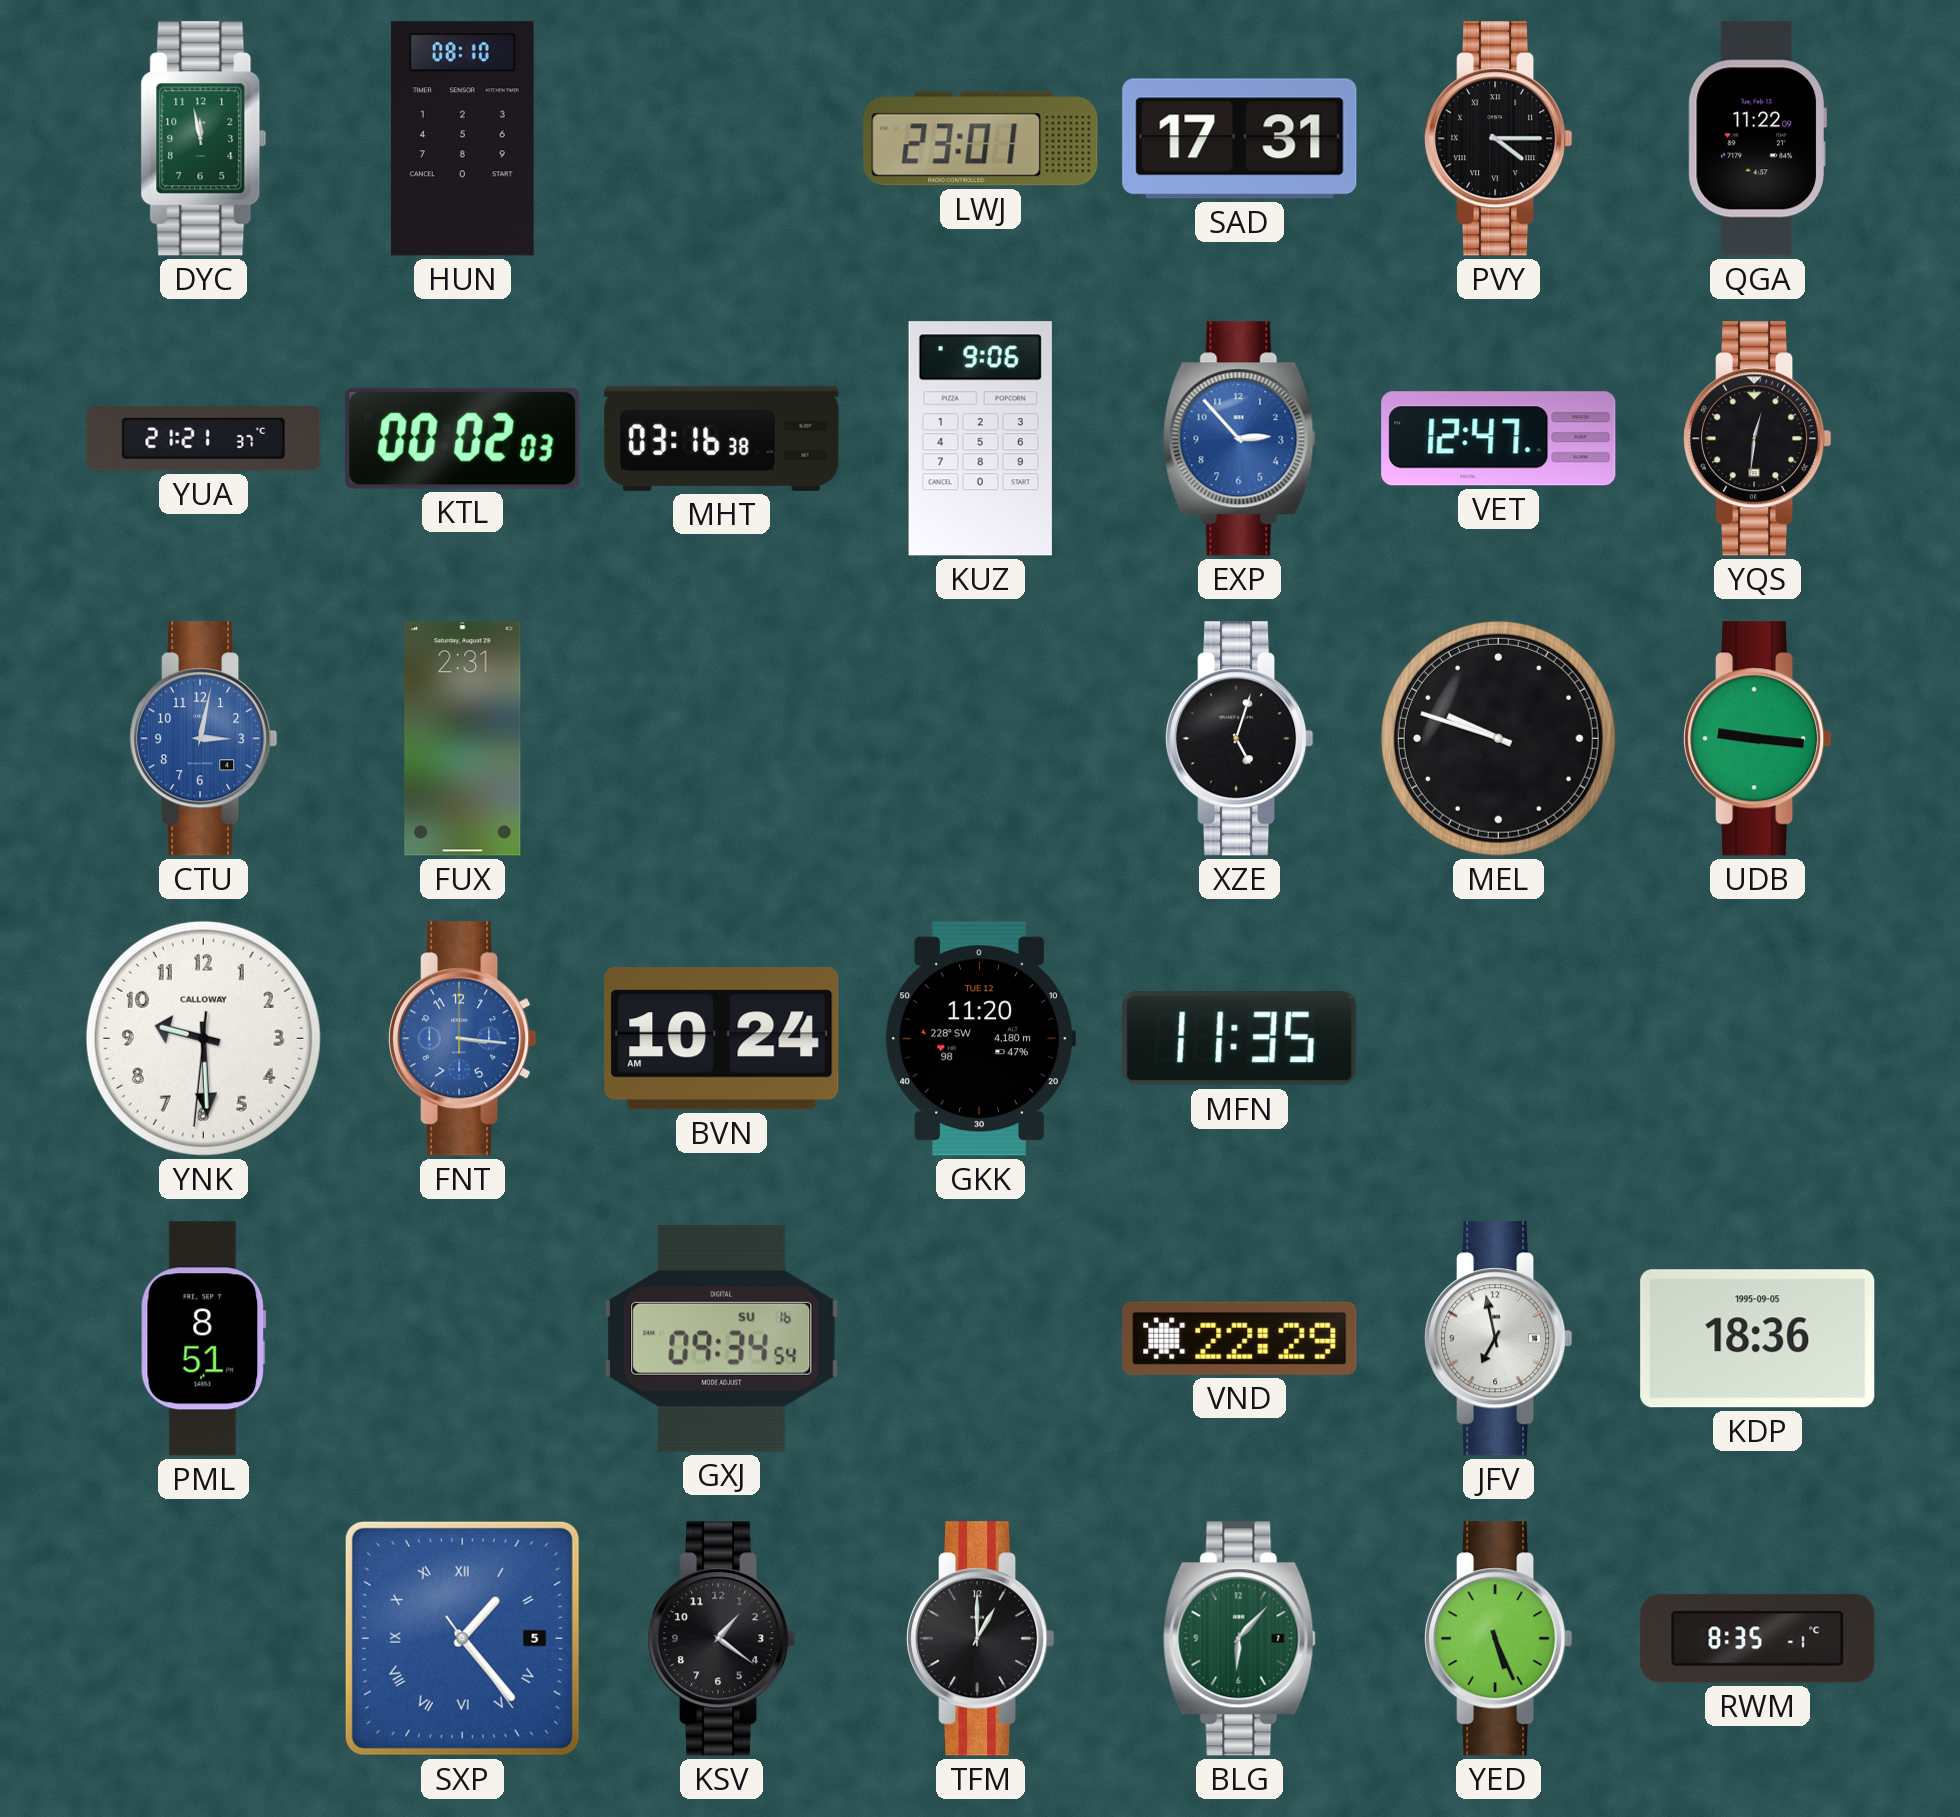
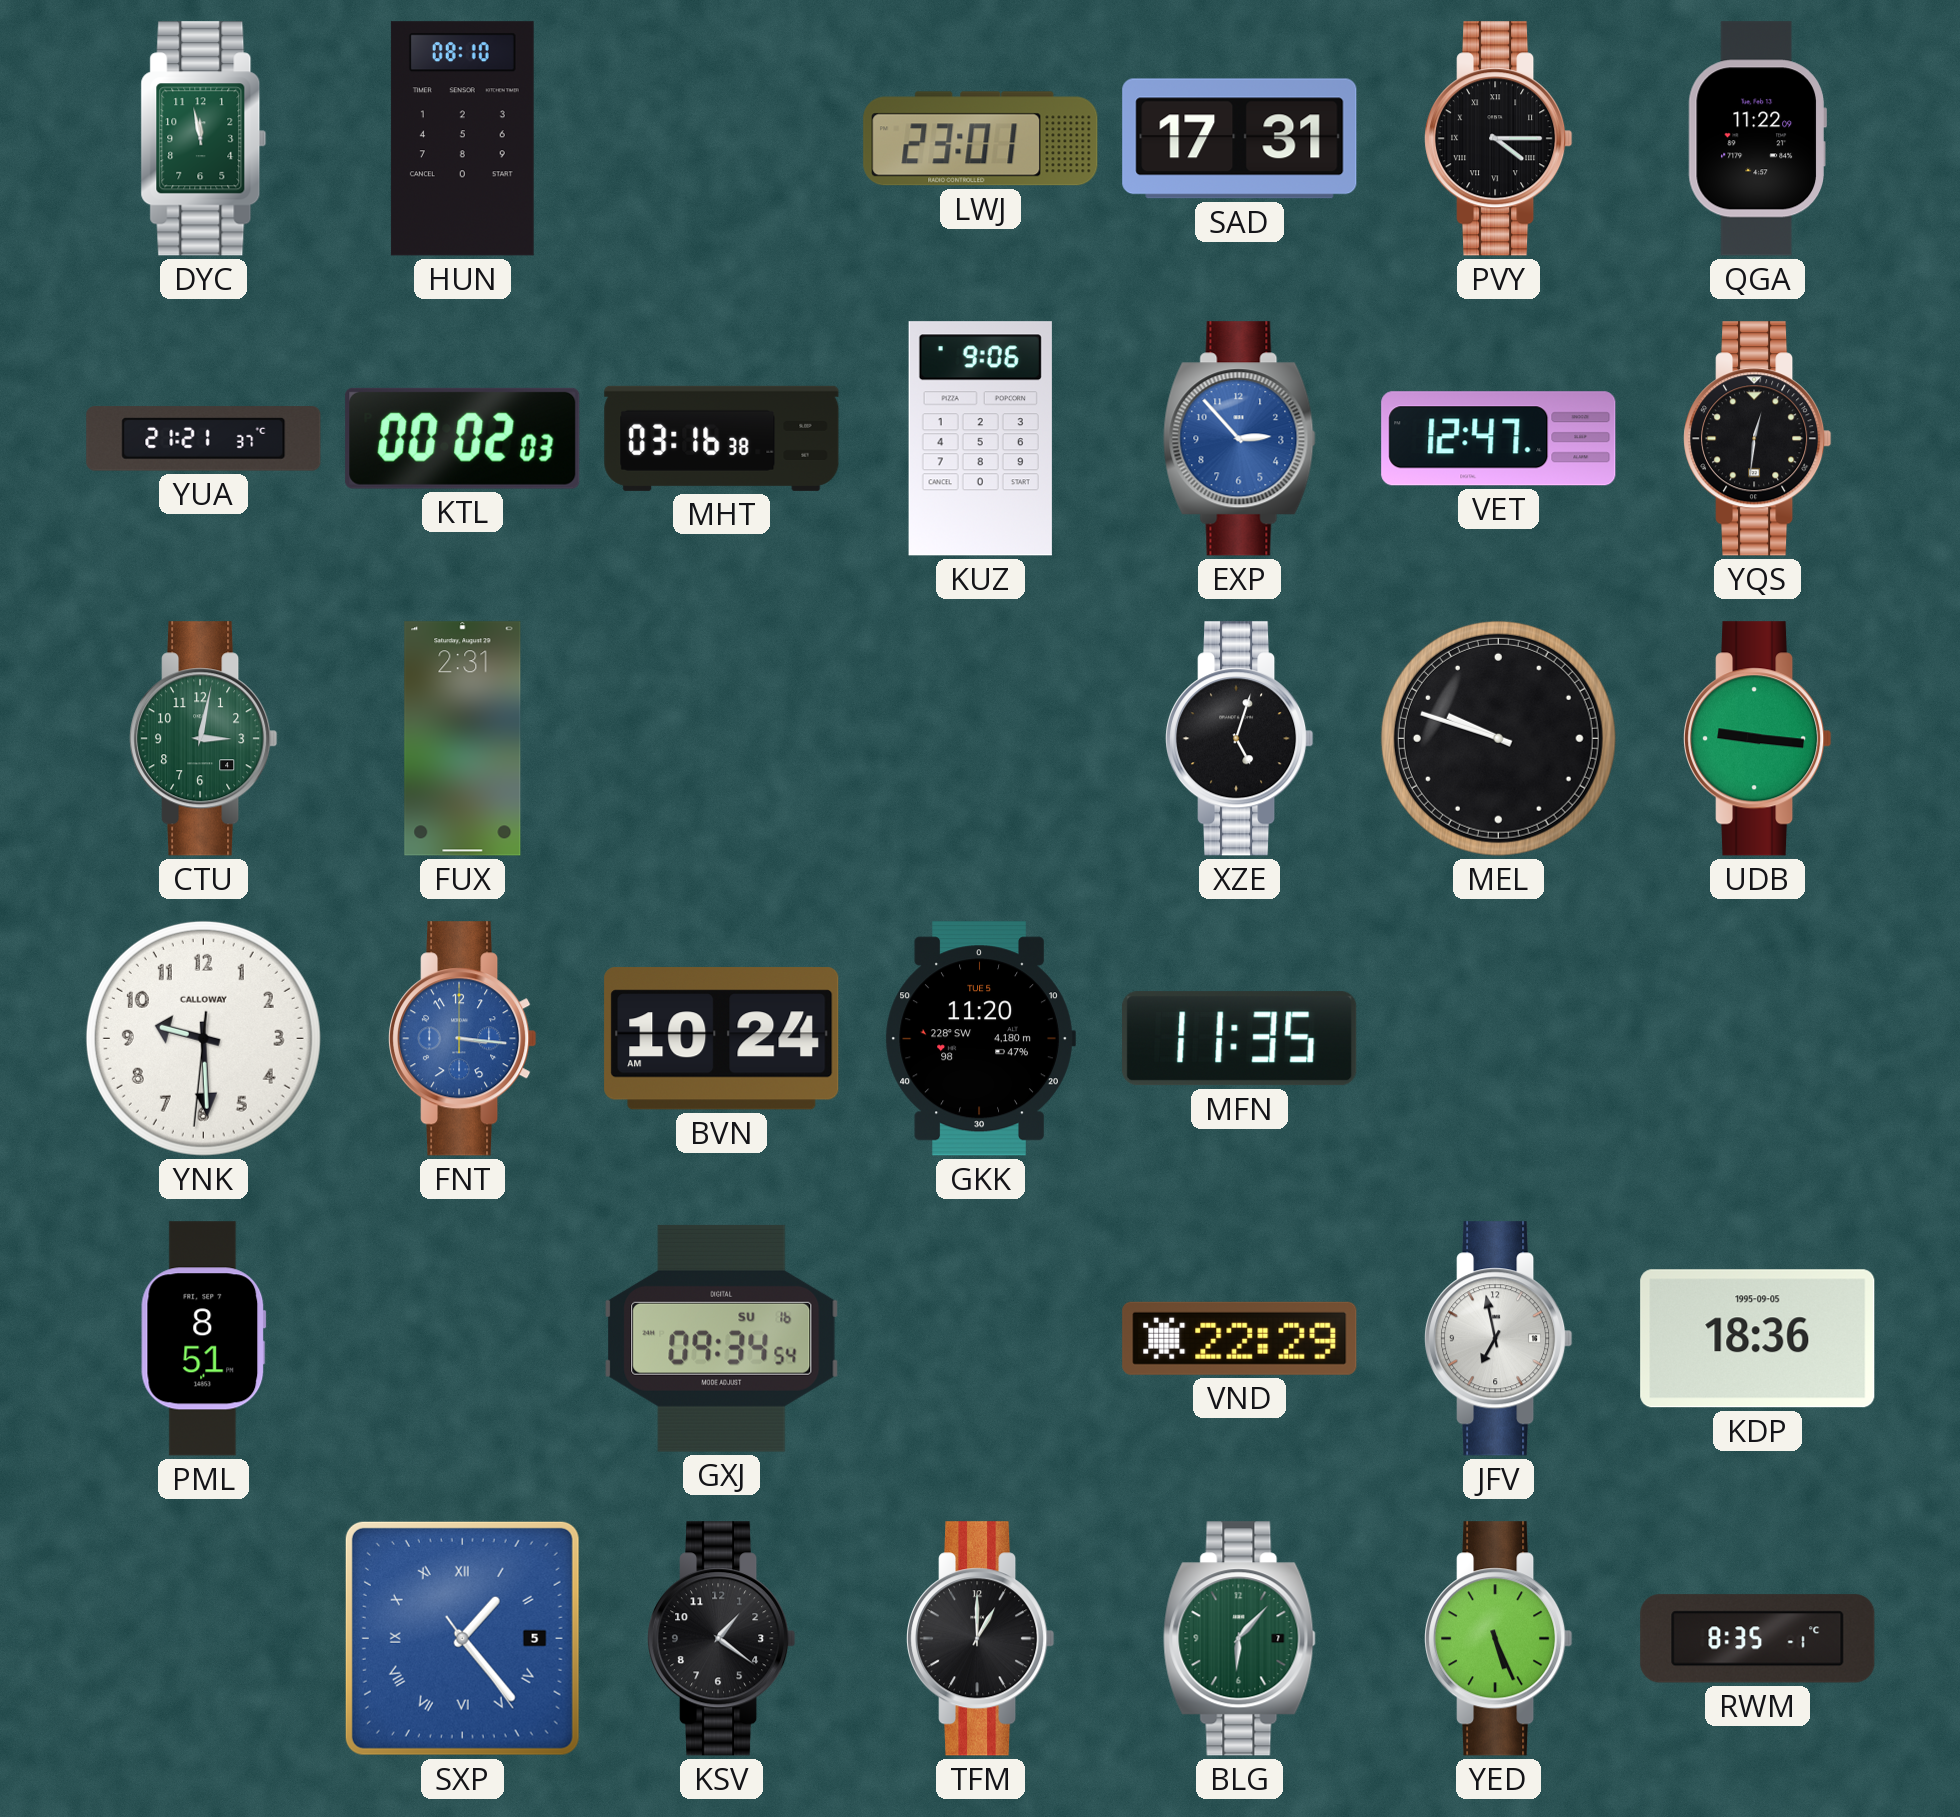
CTU dial: blue -> green
GKK date: TUE 12 -> TUE 5
